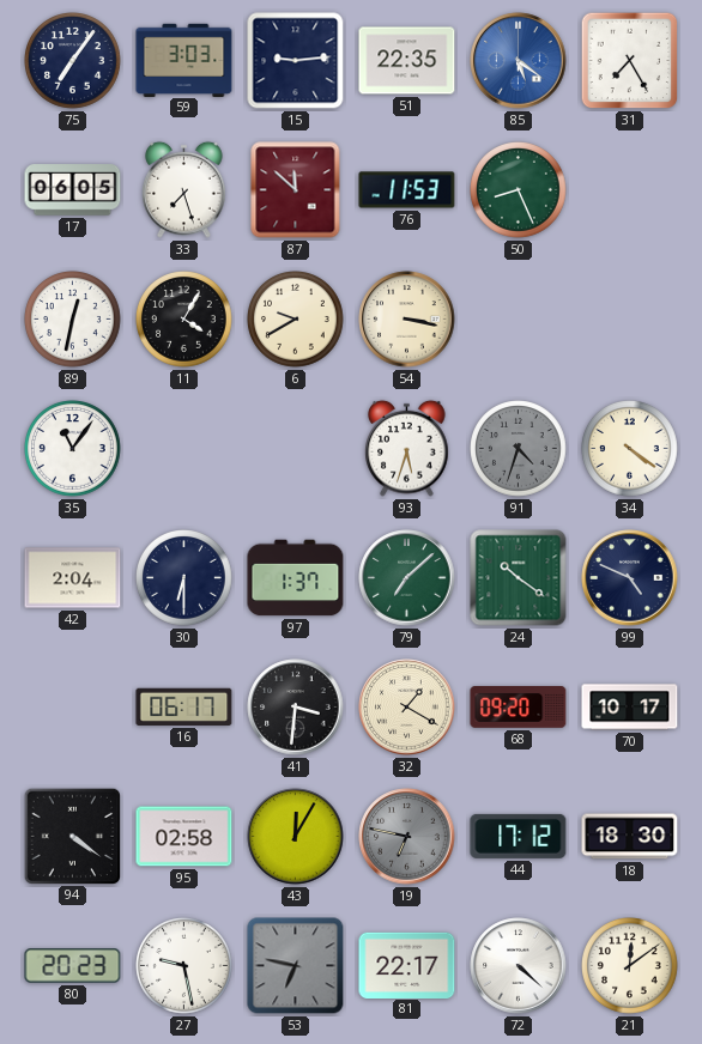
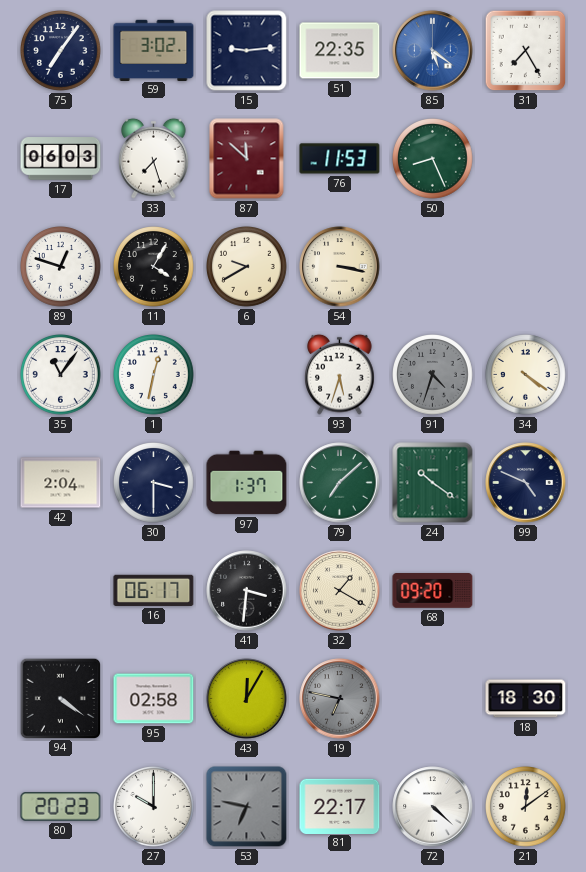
59: 3:03 -> 3:02
17: 06:05 -> 06:03
89: 12:32 -> 12:48
1: none -> 12:32
30: 6:30 -> 3:30
70: 10:17 -> none
44: 17:12 -> none
27: 9:28 -> 10:00
